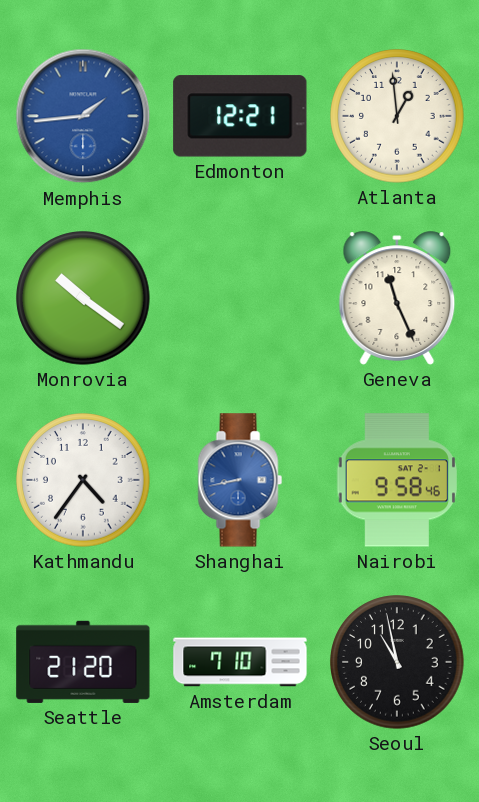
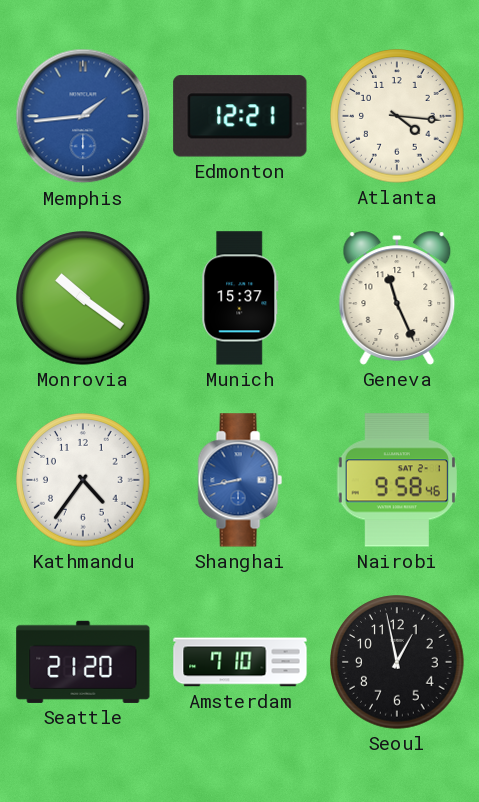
Atlanta: 12:59 -> 4:16
Munich: none -> 15:37
Seoul: 10:58 -> 12:58
